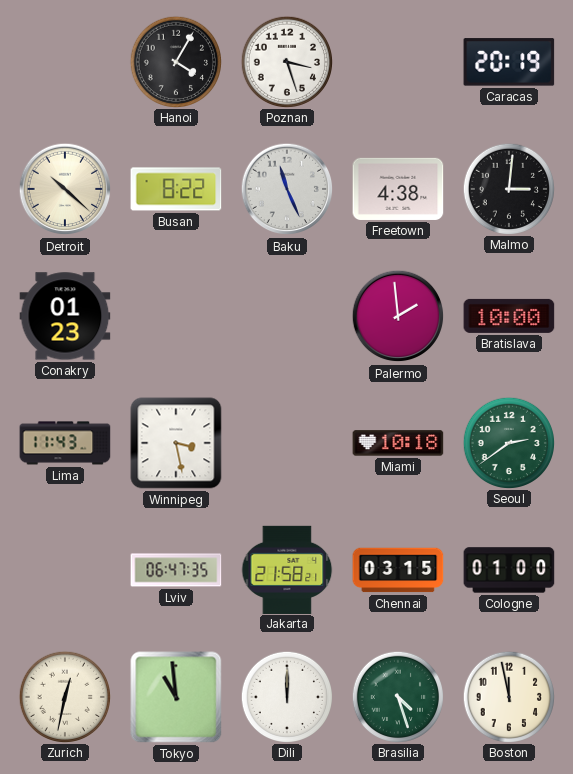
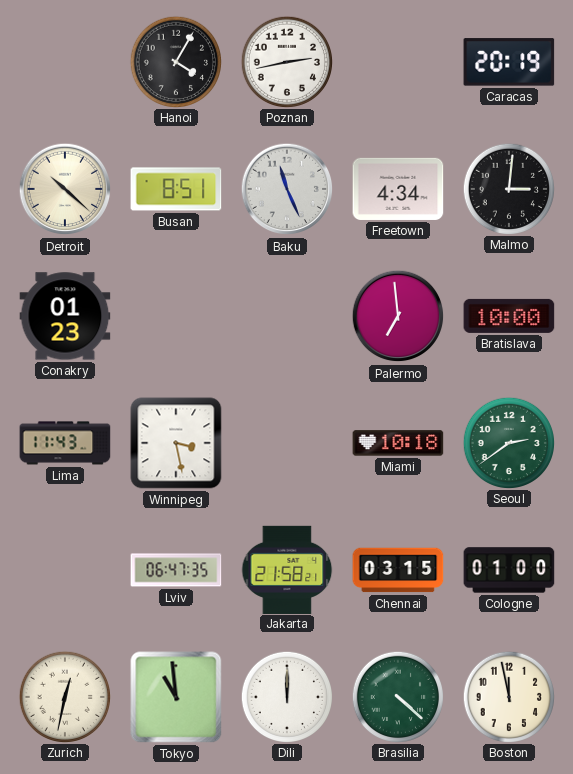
Poznan: 3:27 -> 2:43
Busan: 8:22 -> 8:51
Freetown: 4:38 -> 4:34
Palermo: 1:59 -> 6:59
Brasilia: 4:27 -> 4:22
